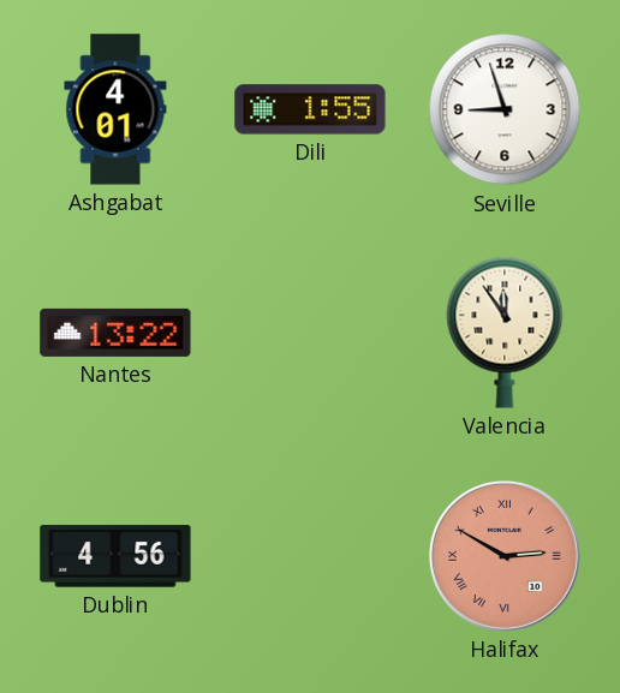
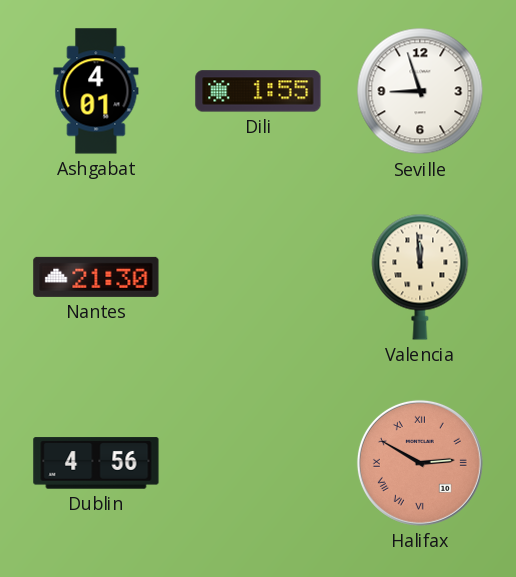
Nantes: 13:22 -> 21:30
Valencia: 11:54 -> 11:59
